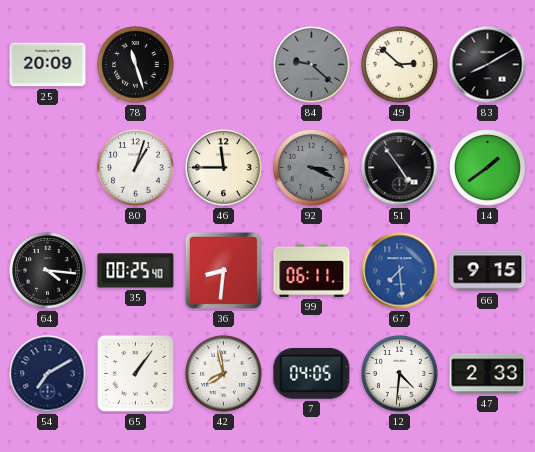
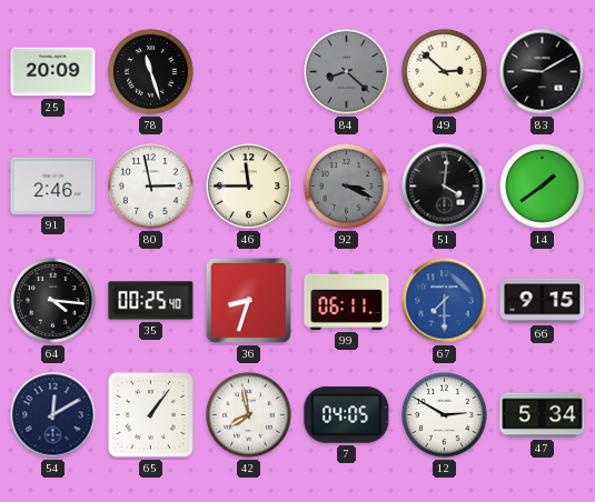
84: 9:22 -> 8:22
83: 8:10 -> 9:10
91: none -> 2:46
80: 1:03 -> 2:58
51: 4:54 -> 4:01
36: 8:31 -> 8:33
67: 7:29 -> 7:30
54: 7:10 -> 12:10
12: 4:31 -> 2:50
47: 2:33 -> 5:34
